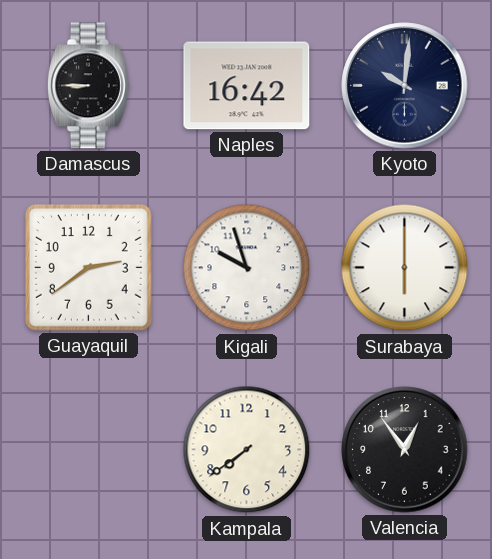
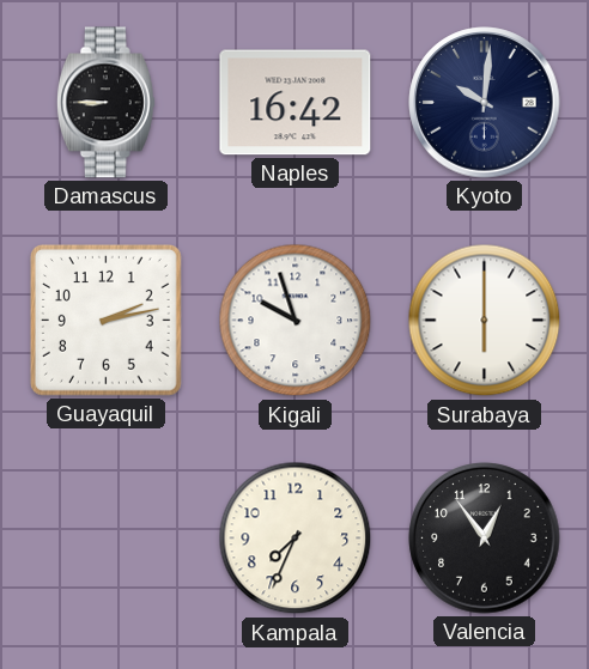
Guayaquil: 2:39 -> 2:13
Kampala: 7:39 -> 7:34
